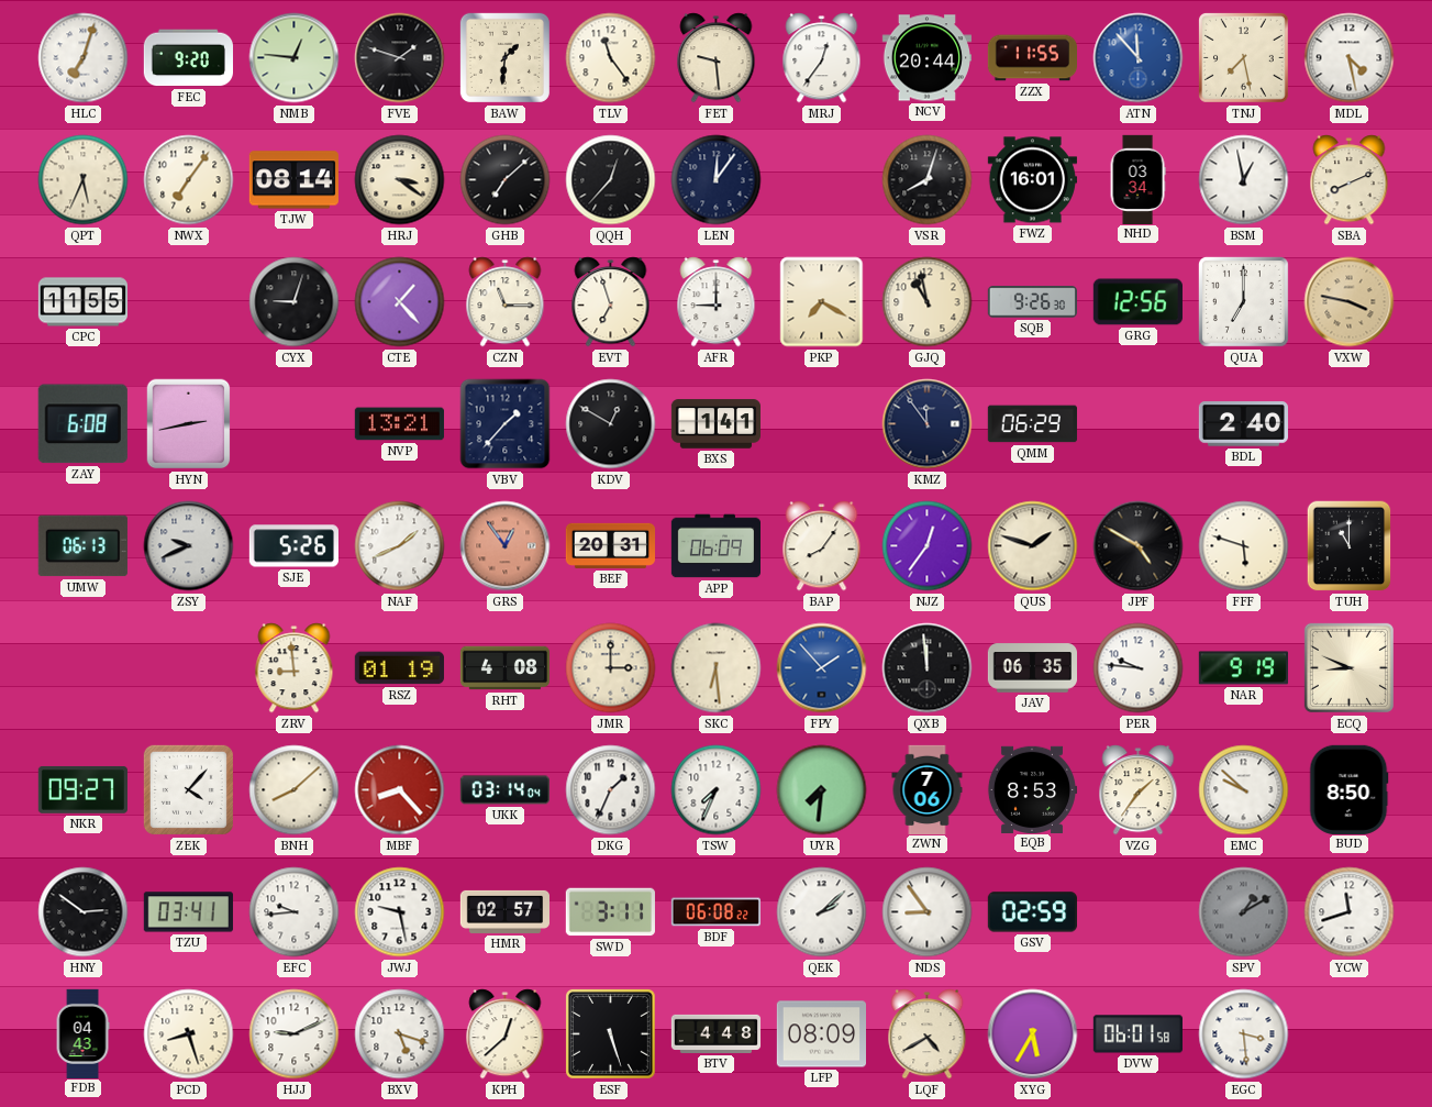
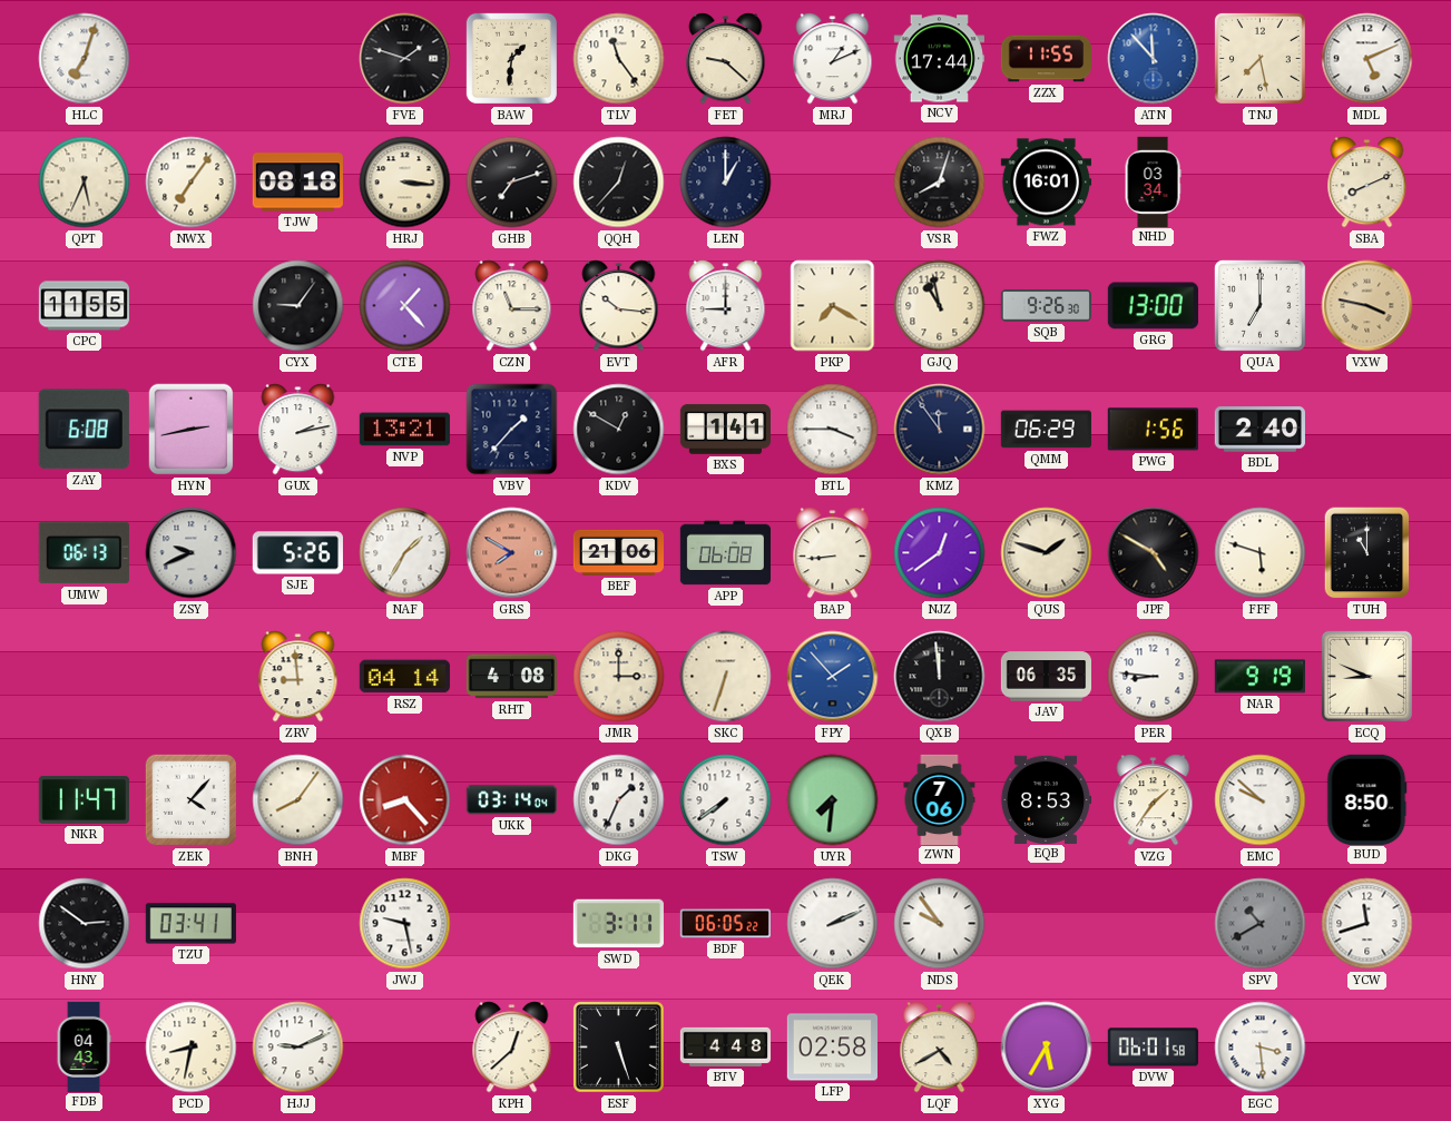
FEC: 9:20 -> none
NMB: 12:46 -> none
FET: 9:29 -> 9:22
MRJ: 12:36 -> 1:11
NCV: 20:44 -> 17:44
MDL: 4:28 -> 5:11
TJW: 08:14 -> 08:18
HRJ: 3:21 -> 3:16
GHB: 7:08 -> 7:12
LEN: 12:06 -> 1:00
BSM: 12:58 -> none
CYX: 9:03 -> 9:06
EVT: 6:57 -> 10:16
GRG: 12:56 -> 13:00
GUX: none -> 2:13
BTL: none -> 3:45
PWG: none -> 1:56
NAF: 1:41 -> 1:35
GRS: 12:54 -> 7:50
BEF: 20:31 -> 21:06
APP: 06:09 -> 06:08
BAP: 8:06 -> 8:44
NJZ: 12:36 -> 12:39
RSZ: 01:19 -> 04:14
SKC: 6:29 -> 6:33
PER: 9:46 -> 8:46
NKR: 09:27 -> 11:47
BNH: 8:08 -> 8:06
TSW: 7:34 -> 7:39
EFC: 9:44 -> none
HMR: 02:57 -> none
BDF: 06:08 -> 06:05
QEK: 2:08 -> 2:11
NDS: 8:54 -> 9:54
GSV: 02:59 -> none
SPV: 1:10 -> 10:40
PCD: 8:27 -> 8:32
BXV: 5:18 -> none
LFP: 08:09 -> 02:58
